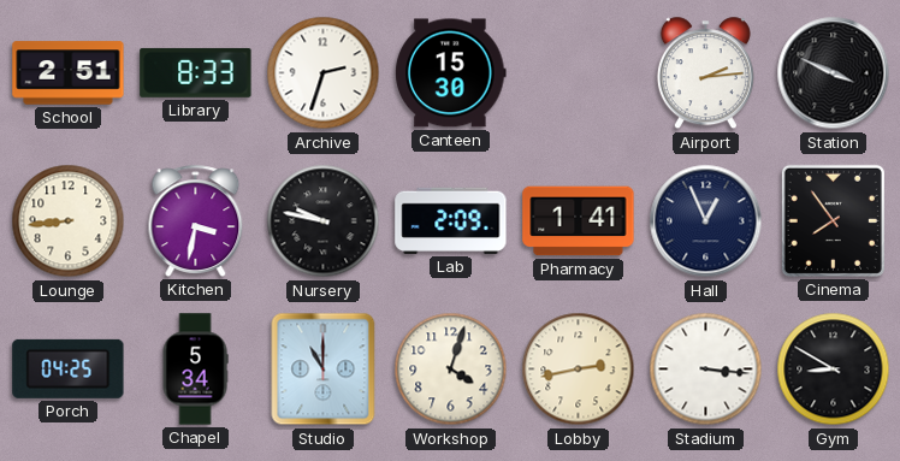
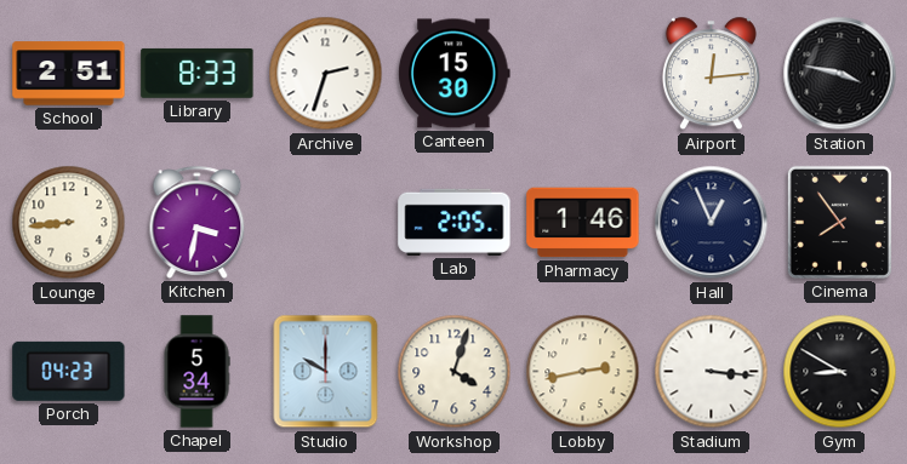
Airport: 2:14 -> 12:14
Station: 3:49 -> 3:47
Nursery: 9:47 -> none
Lab: 2:09 -> 2:05
Pharmacy: 1:41 -> 1:46
Porch: 04:25 -> 04:23
Studio: 11:00 -> 10:00
